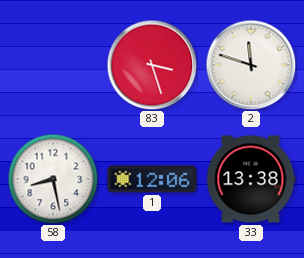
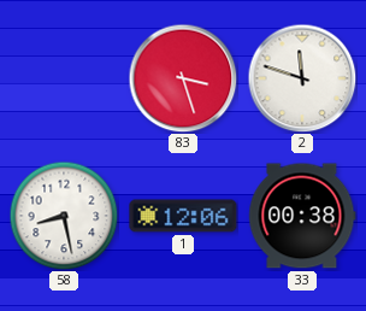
33: 13:38 -> 00:38
